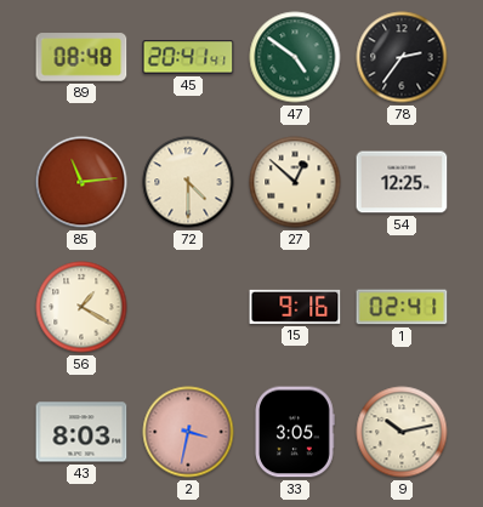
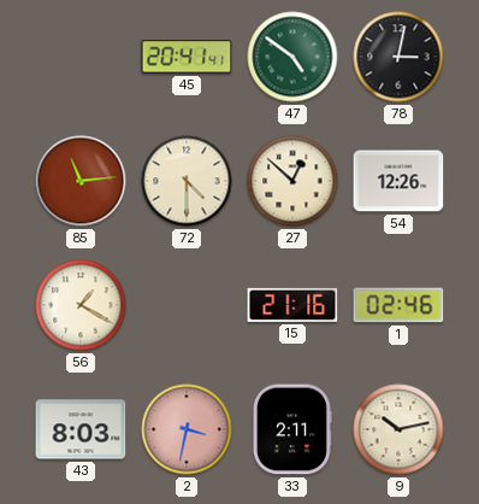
89: 08:48 -> none
78: 2:36 -> 3:02
54: 12:25 -> 12:26
15: 9:16 -> 21:16
1: 02:41 -> 02:46
33: 3:05 -> 2:11
